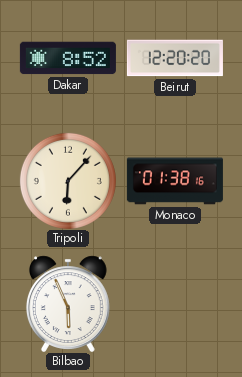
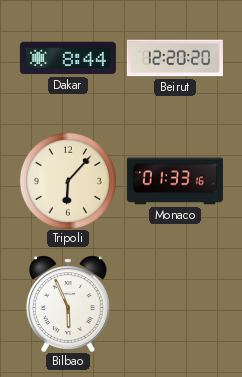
Dakar: 8:52 -> 8:44
Monaco: 01:38 -> 01:33
